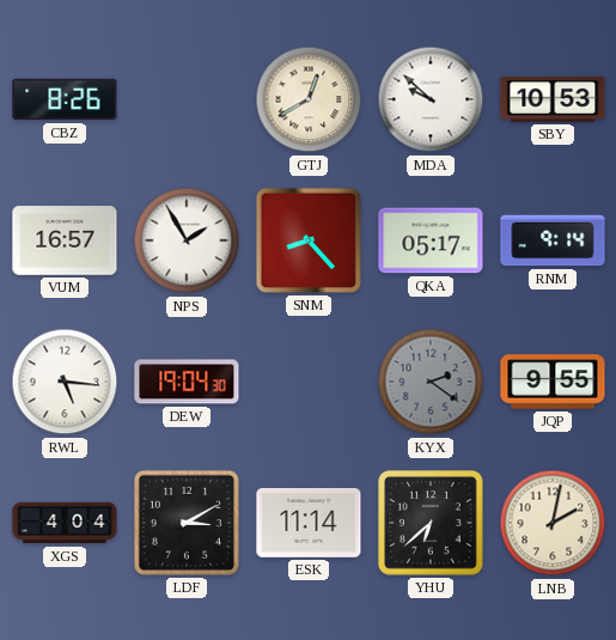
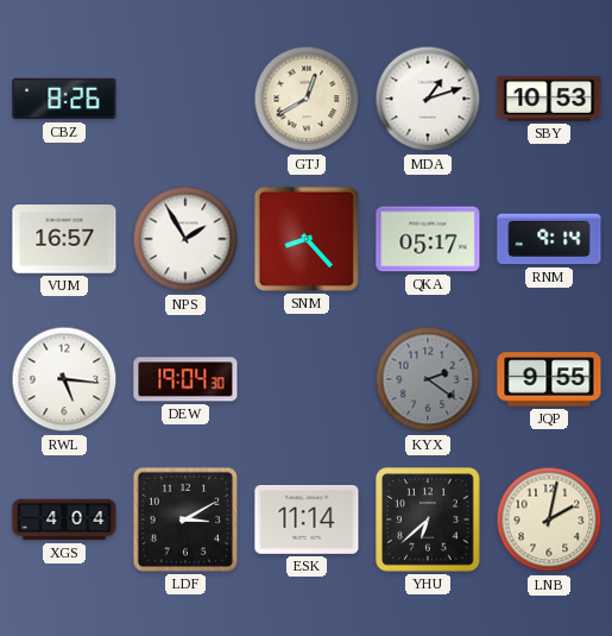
MDA: 9:52 -> 1:12
